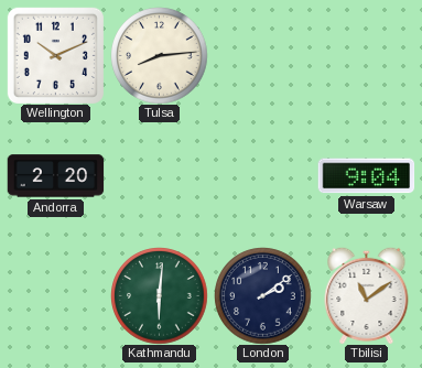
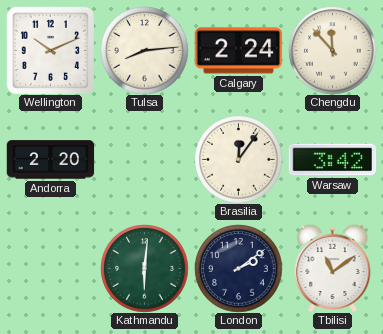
Calgary: none -> 2:24
Chengdu: none -> 11:53
Brasilia: none -> 12:06
Warsaw: 9:04 -> 3:42
